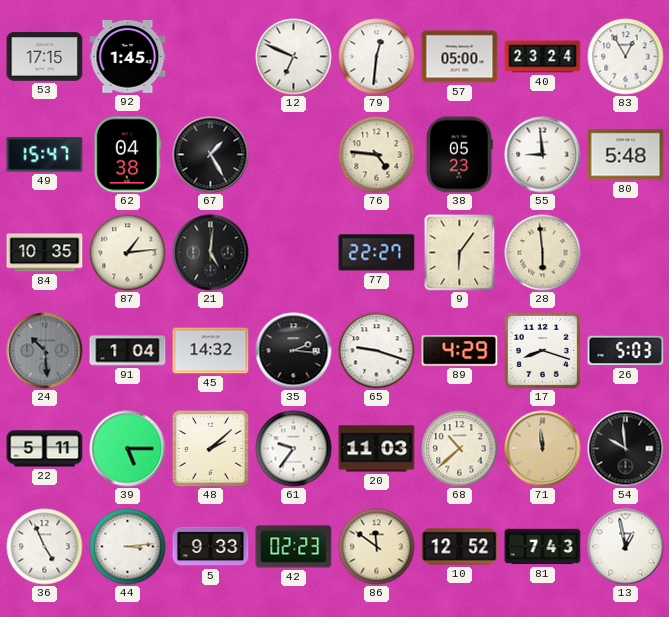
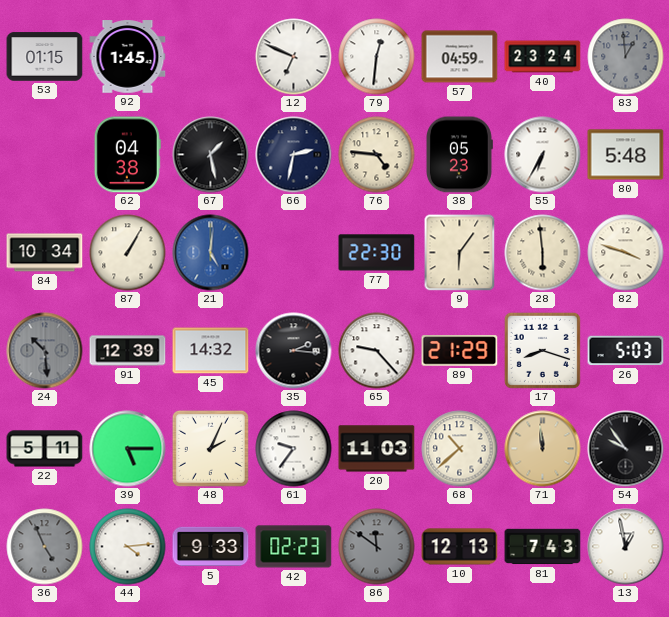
53: 17:15 -> 01:15
57: 05:00 -> 04:59
83: 12:55 -> 12:59
83 dial: white -> grey
49: 15:47 -> none
67: 1:25 -> 1:28
66: none -> 2:32
55: 8:59 -> 6:35
84: 10:35 -> 10:34
87: 1:14 -> 1:05
21 dial: black -> blue
77: 22:27 -> 22:30
82: none -> 3:48
91: 1:04 -> 12:39
65: 9:18 -> 9:23
89: 4:29 -> 21:29
48: 2:08 -> 2:04
54: 9:59 -> 9:54
36 dial: white -> grey
44: 3:14 -> 4:14
86 dial: cream -> grey
10: 12:52 -> 12:13
